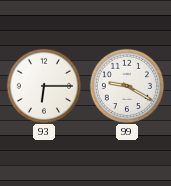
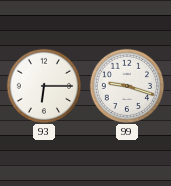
99: 9:20 -> 9:18
